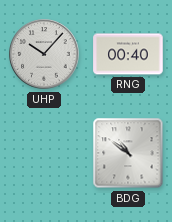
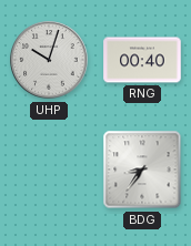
UHP: 10:07 -> 10:03
BDG: 10:51 -> 8:36
